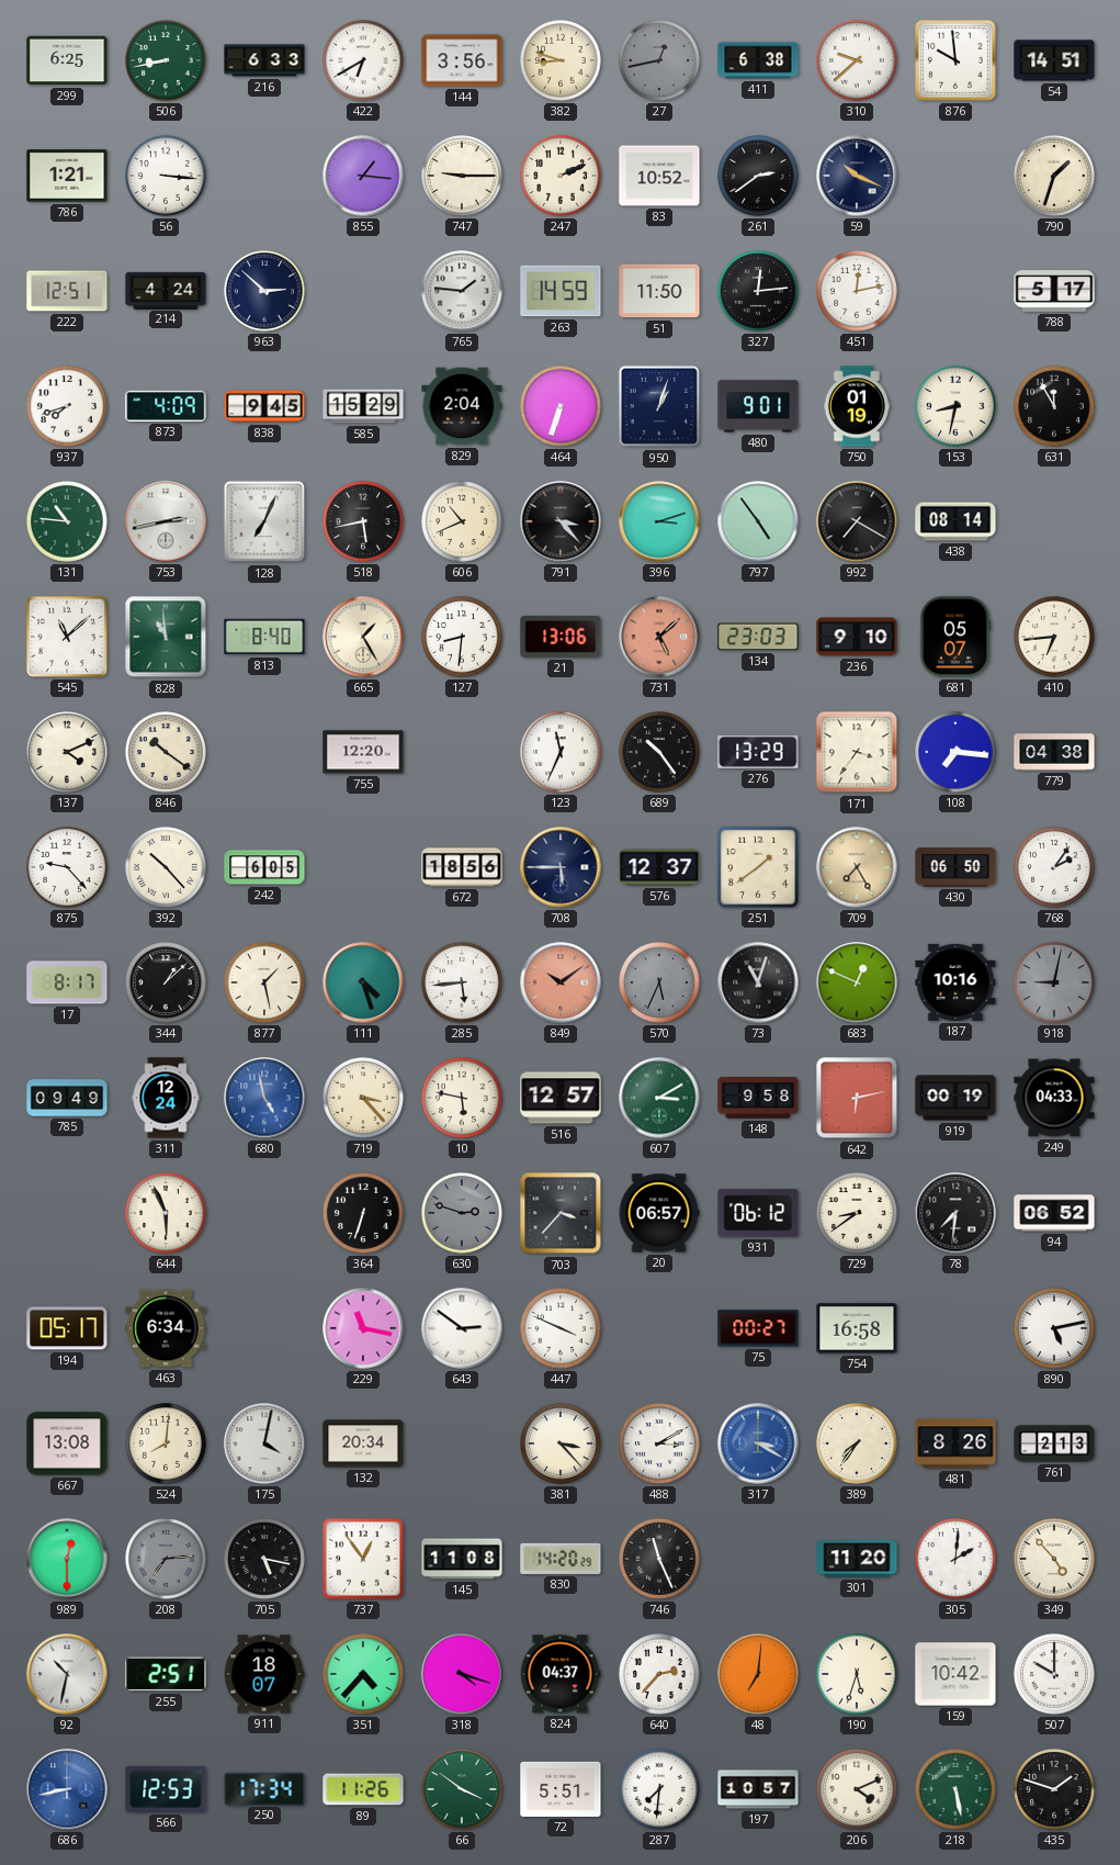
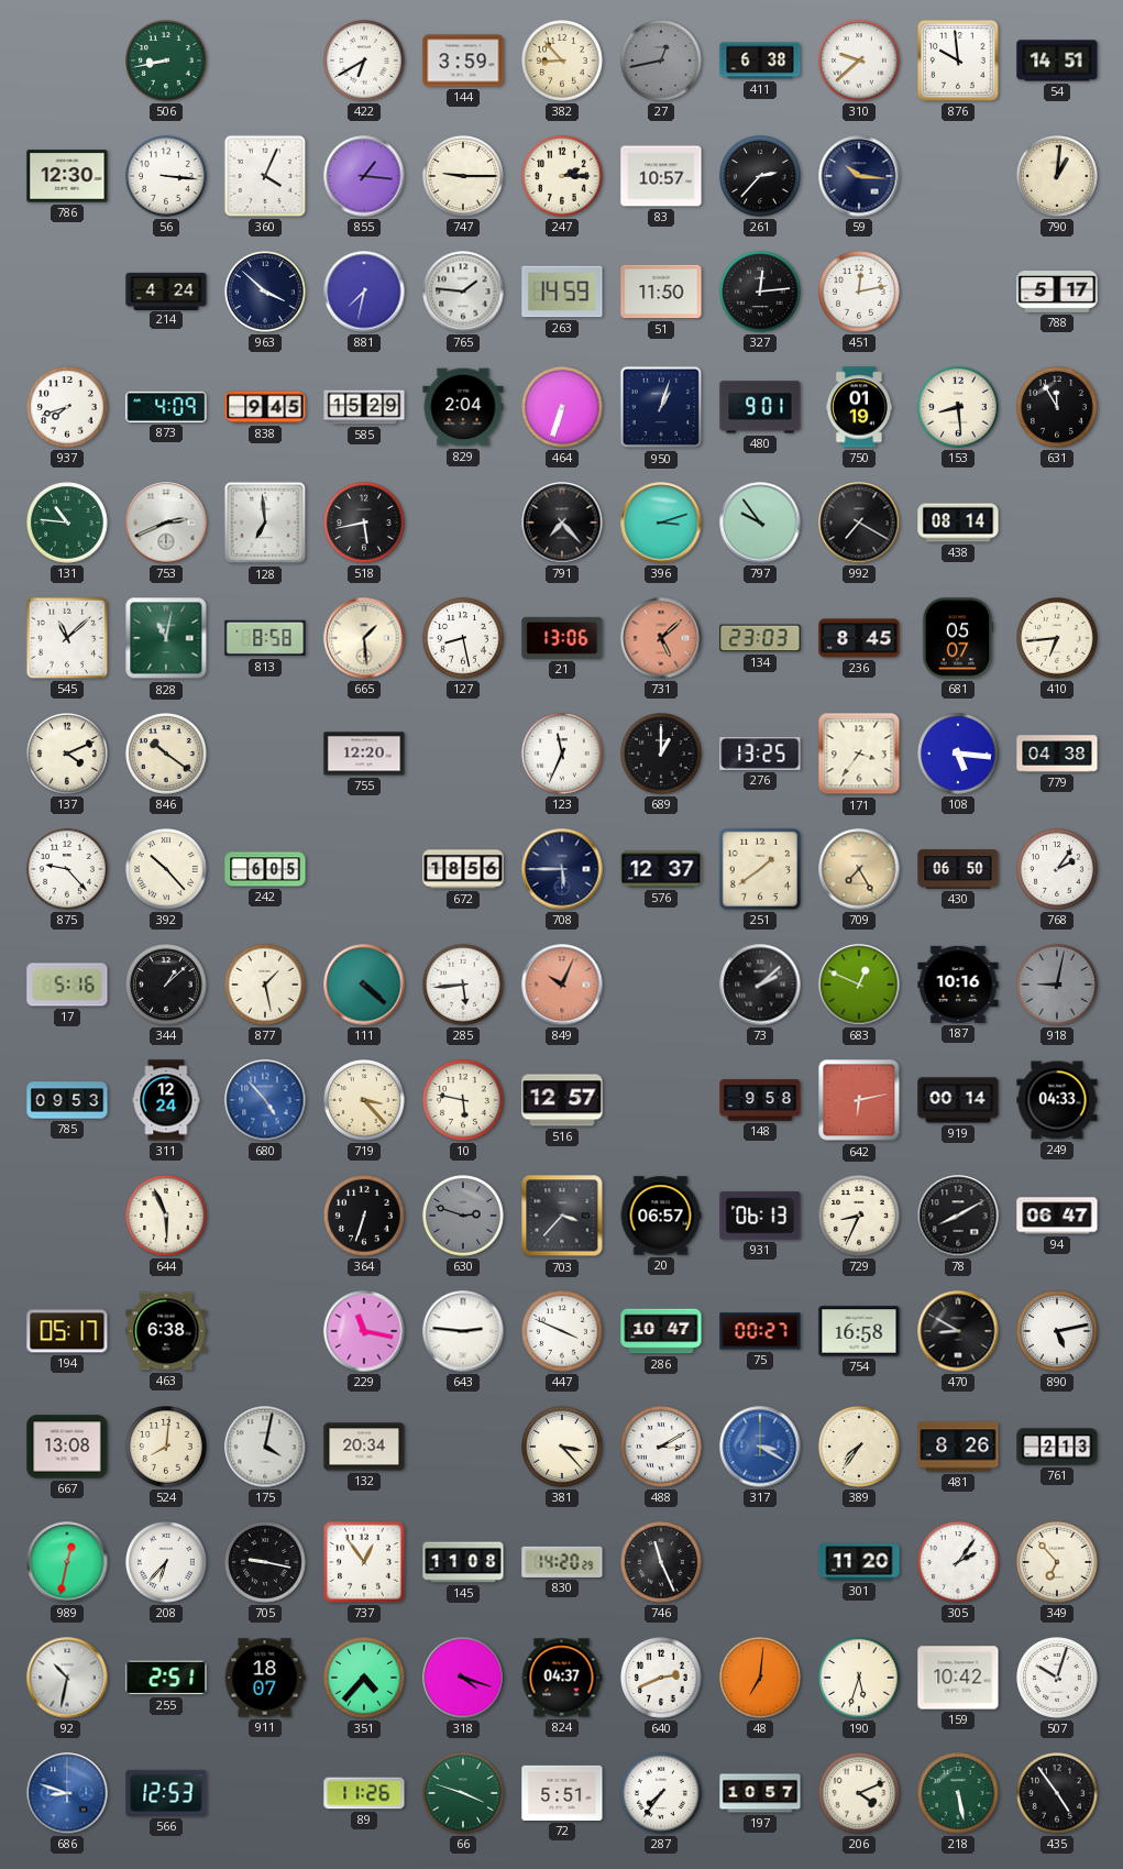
299: 6:25 -> none
216: 6:33 -> none
144: 3:56 -> 3:59
382: 8:48 -> 8:53
786: 1:21 -> 12:30
360: none -> 4:04
247: 2:11 -> 2:15
83: 10:52 -> 10:57
261: 2:39 -> 2:37
59: 10:19 -> 10:16
790: 1:33 -> 1:01
222: 12:51 -> none
963: 2:52 -> 3:52
881: none -> 7:32
153: 8:32 -> 8:29
753: 2:43 -> 2:41
128: 7:04 -> 6:59
606: 10:41 -> none
791: 3:23 -> 7:23
797: 4:54 -> 9:54
828: 10:59 -> 11:02
813: 8:40 -> 8:58
665: 1:25 -> 1:29
127: 8:31 -> 8:28
236: 9:10 -> 8:45
689: 10:24 -> 1:00
276: 13:29 -> 13:25
108: 7:16 -> 5:16
17: 8:17 -> 5:16
111: 4:27 -> 4:22
849: 10:09 -> 10:04
570: 5:34 -> none
73: 11:03 -> 2:08
785: 09:49 -> 09:53
680: 4:58 -> 4:53
607: 3:10 -> none
919: 00:19 -> 00:14
931: 06:12 -> 06:13
729: 8:39 -> 8:34
78: 7:31 -> 8:10
94: 06:52 -> 06:47
463: 6:34 -> 6:38
643: 2:51 -> 2:46
286: none -> 10:47
470: none -> 8:50
989: 12:30 -> 12:32
208: 7:14 -> 6:37
208 dial: grey -> white
705: 5:17 -> 9:17
305: 2:01 -> 2:06
349: 4:53 -> 6:53
640: 2:37 -> 2:41
507: 10:00 -> 10:03
686: 8:43 -> 8:48
250: 17:34 -> none
66: 3:51 -> 3:48
287: 7:31 -> 7:36
435: 1:48 -> 4:54
